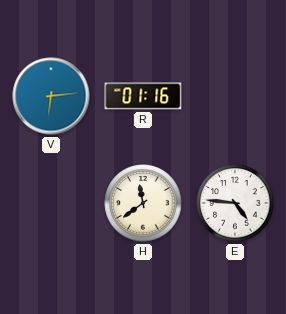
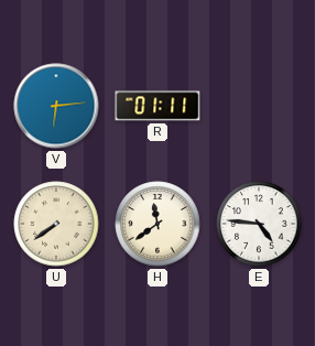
R: 01:16 -> 01:11
U: none -> 7:39
